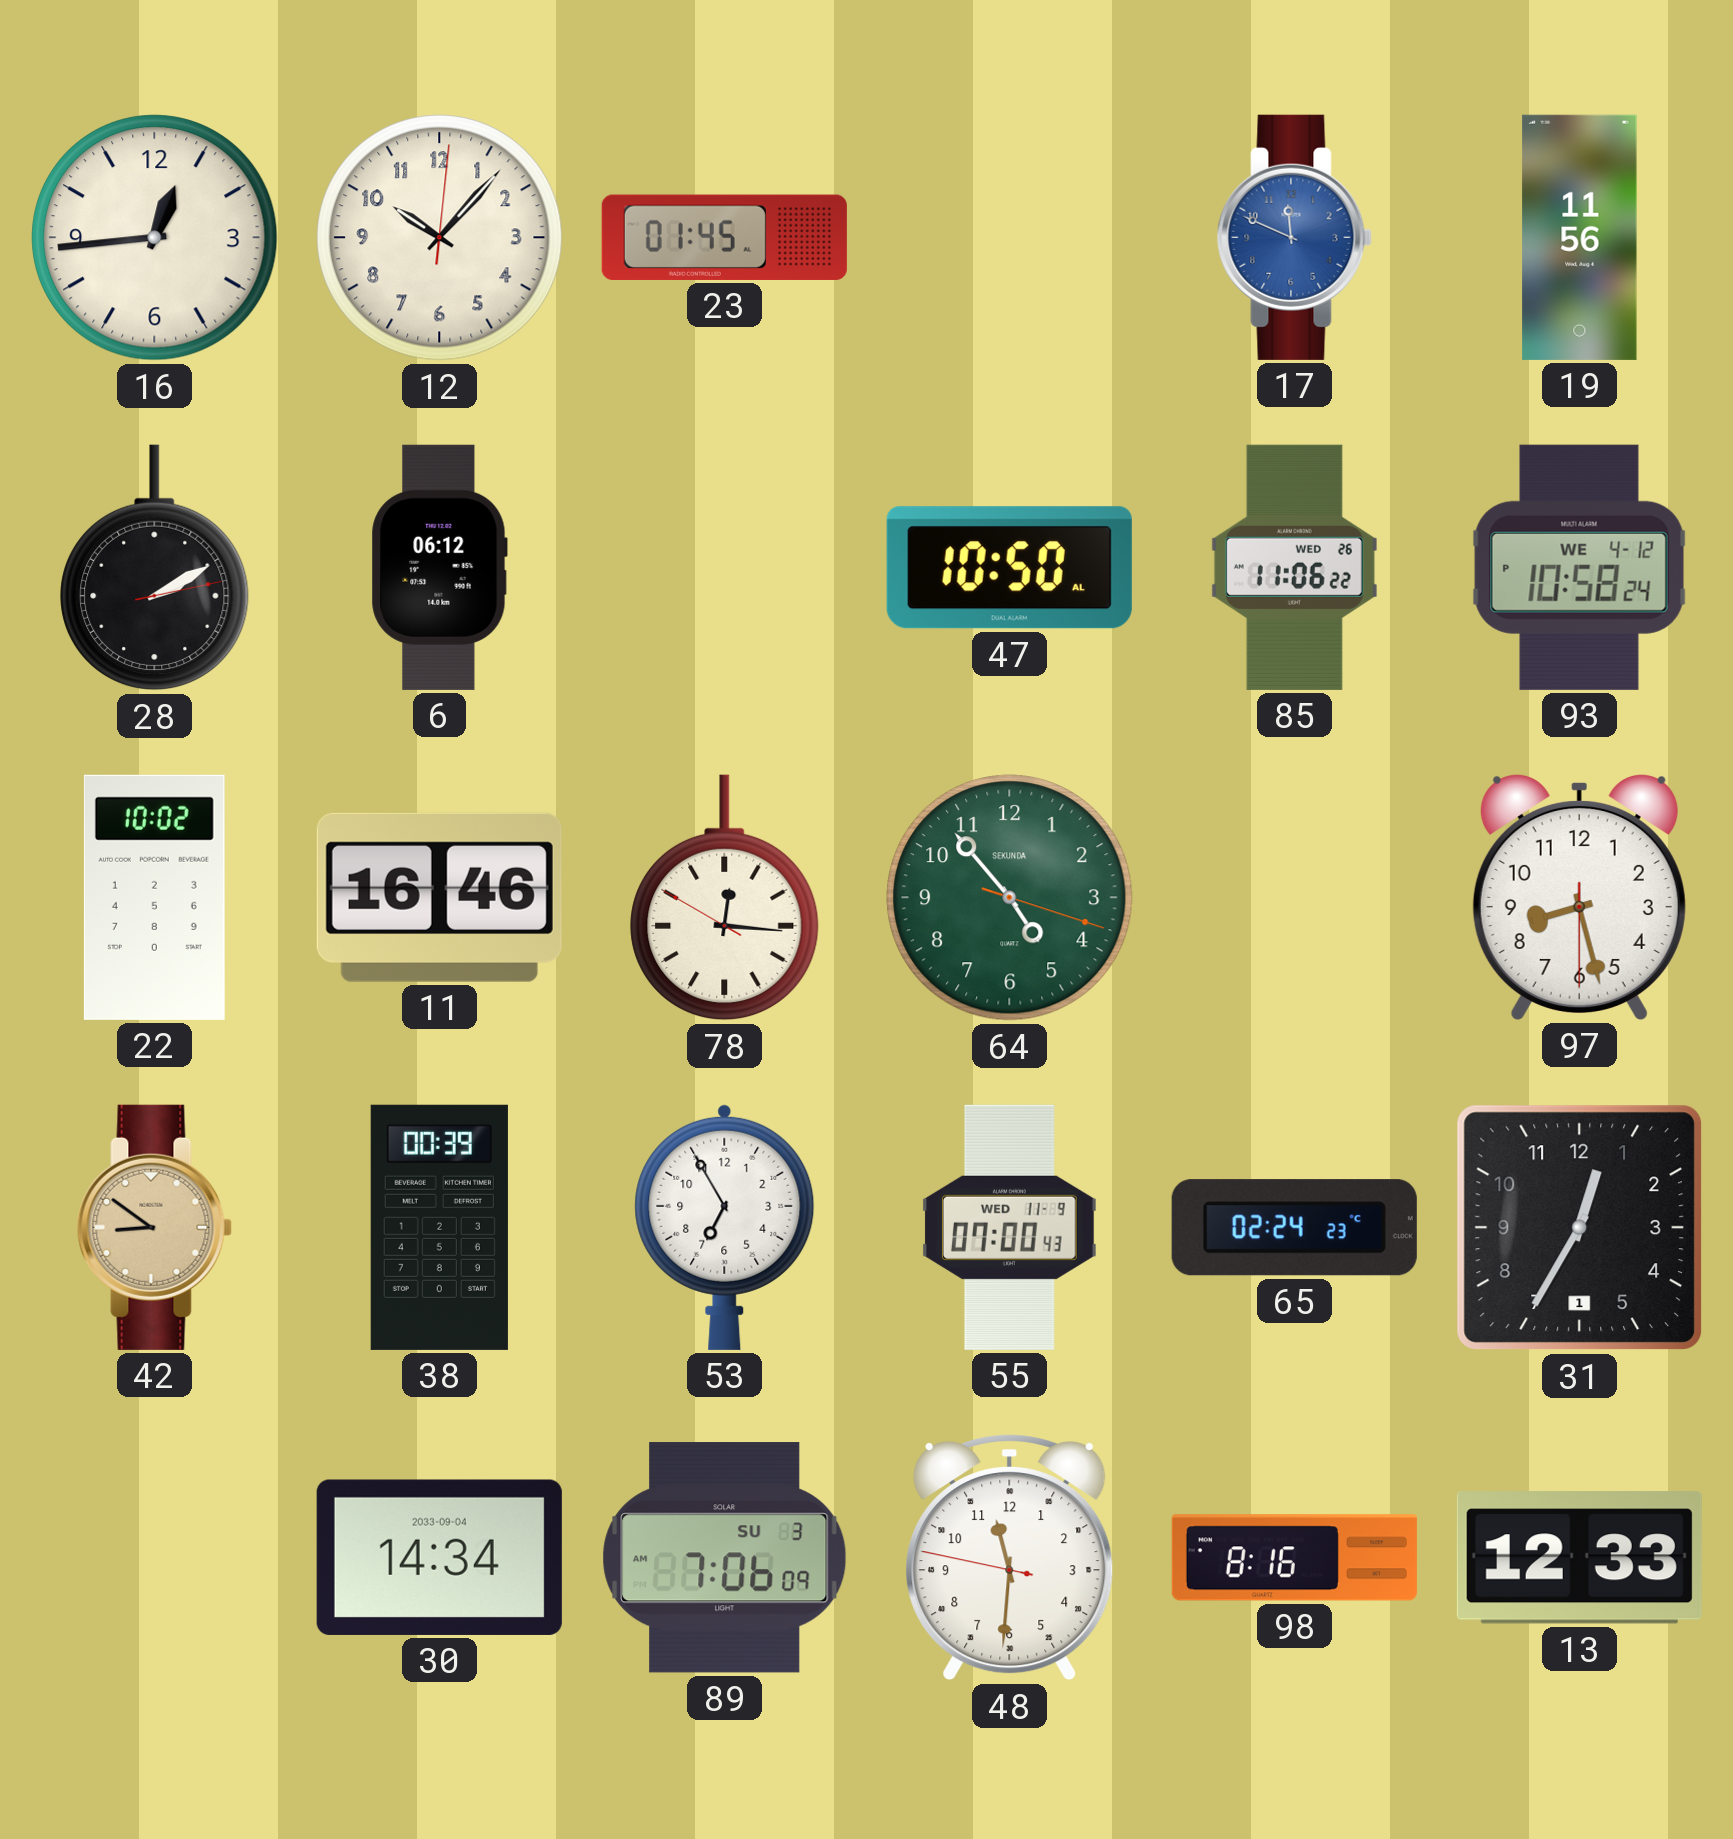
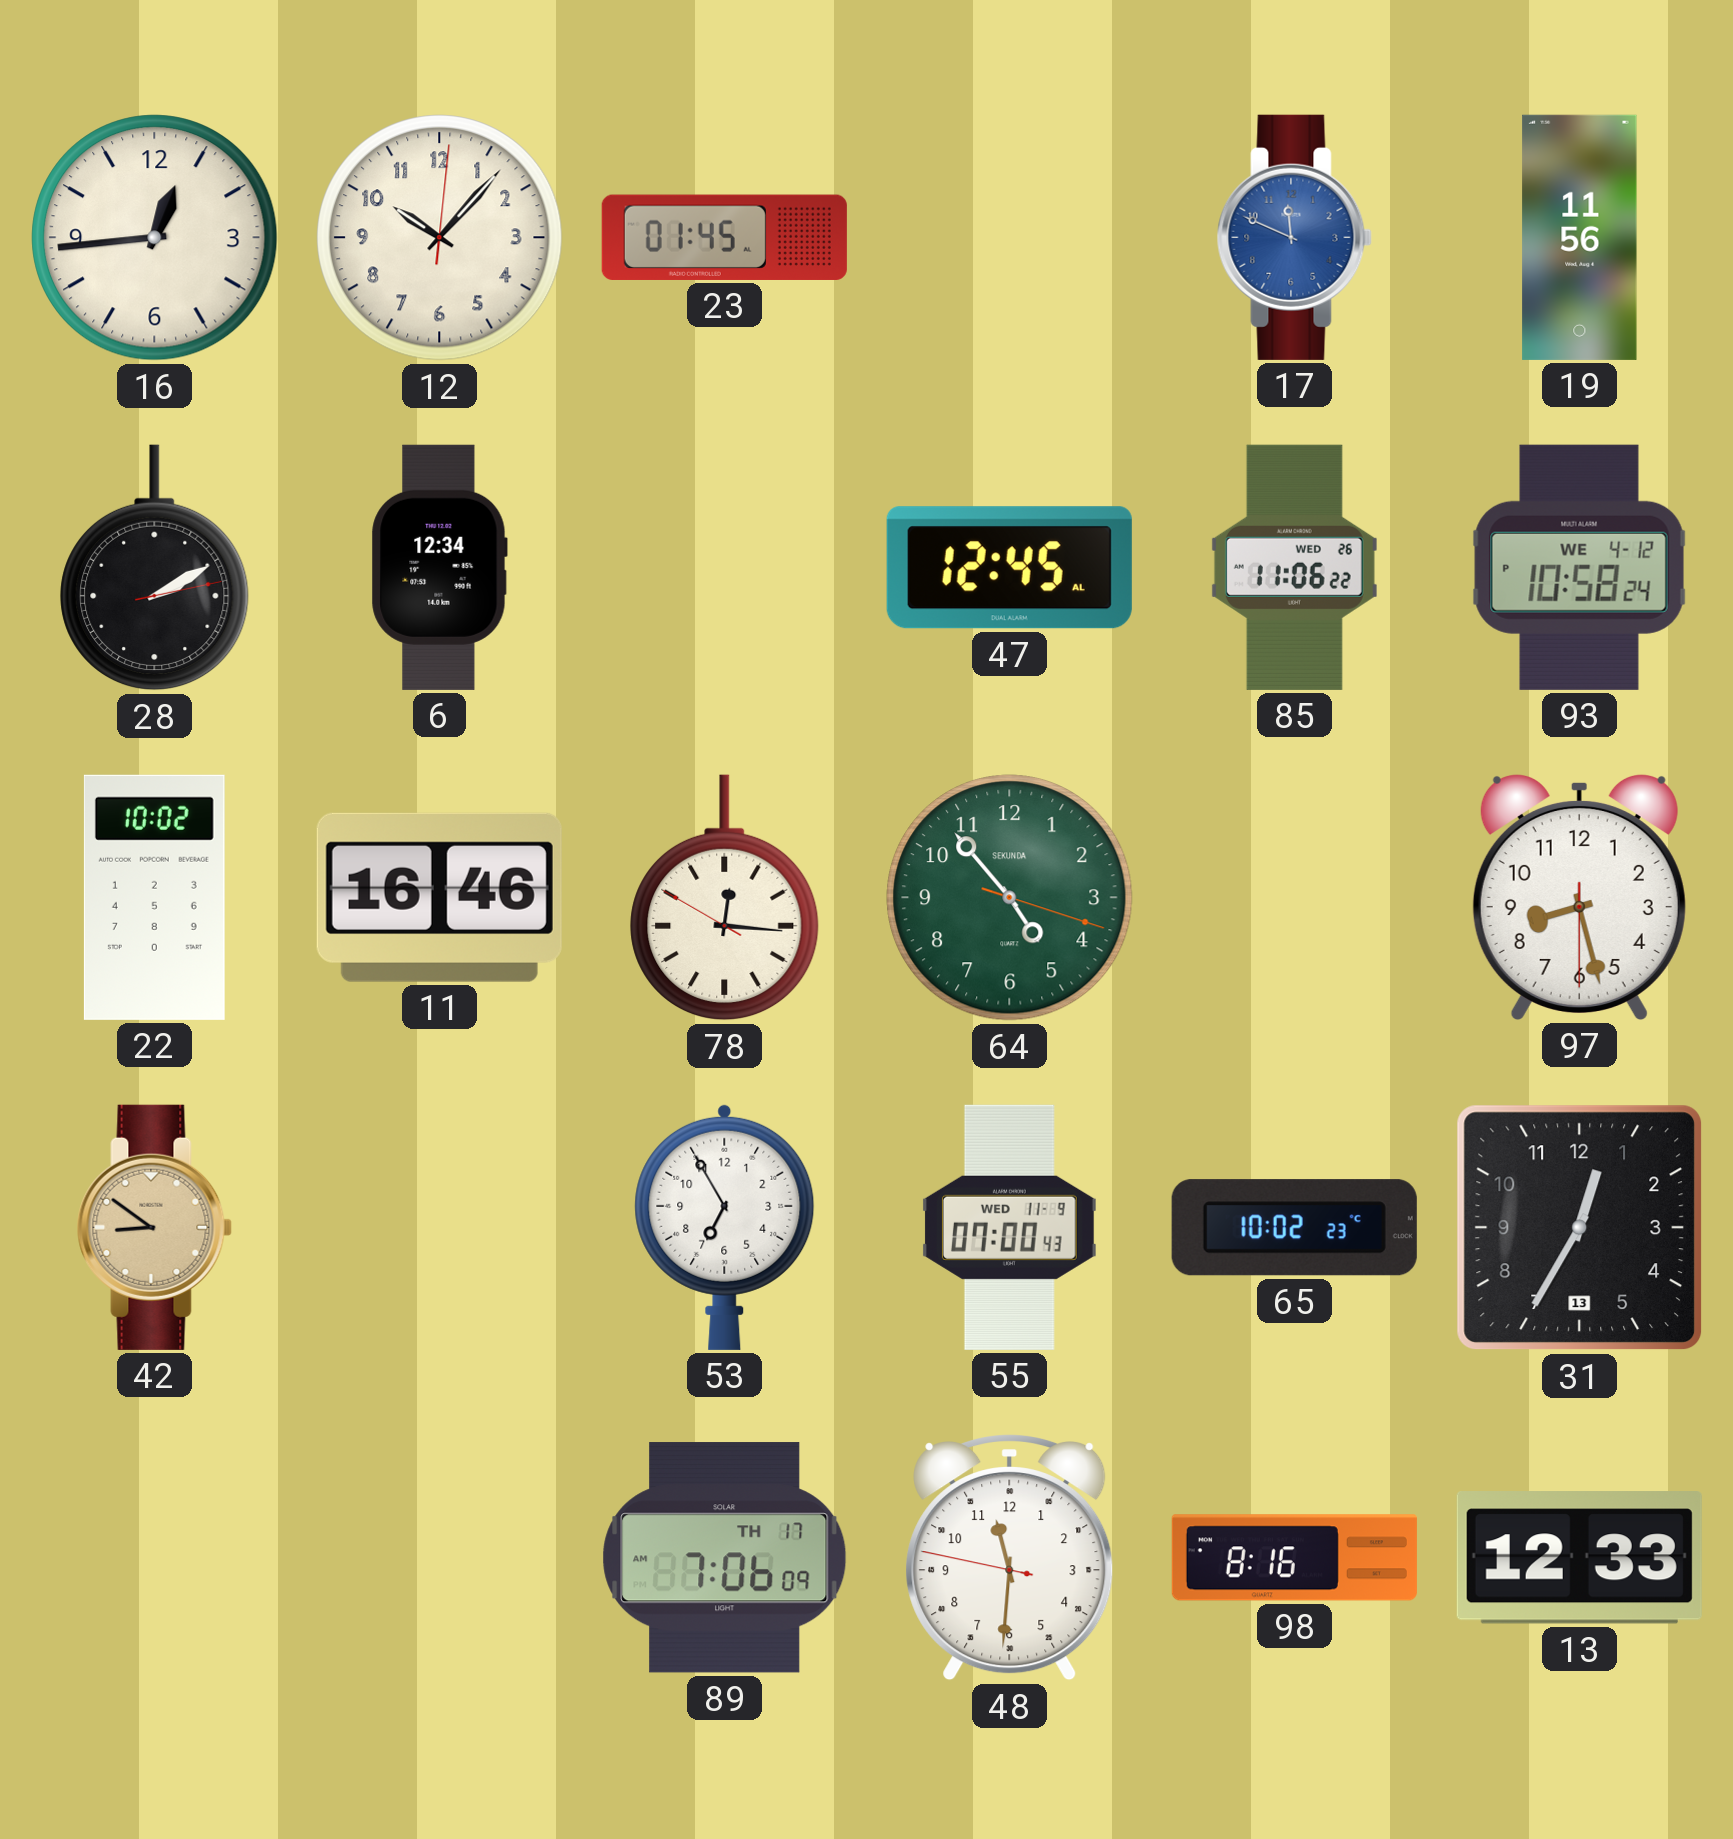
6: 06:12 -> 12:34
47: 10:50 -> 12:45
38: 00:39 -> none
65: 02:24 -> 10:02
31 date: 1 -> 13
30: 14:34 -> none
89 date: SU 3 -> TH 17
